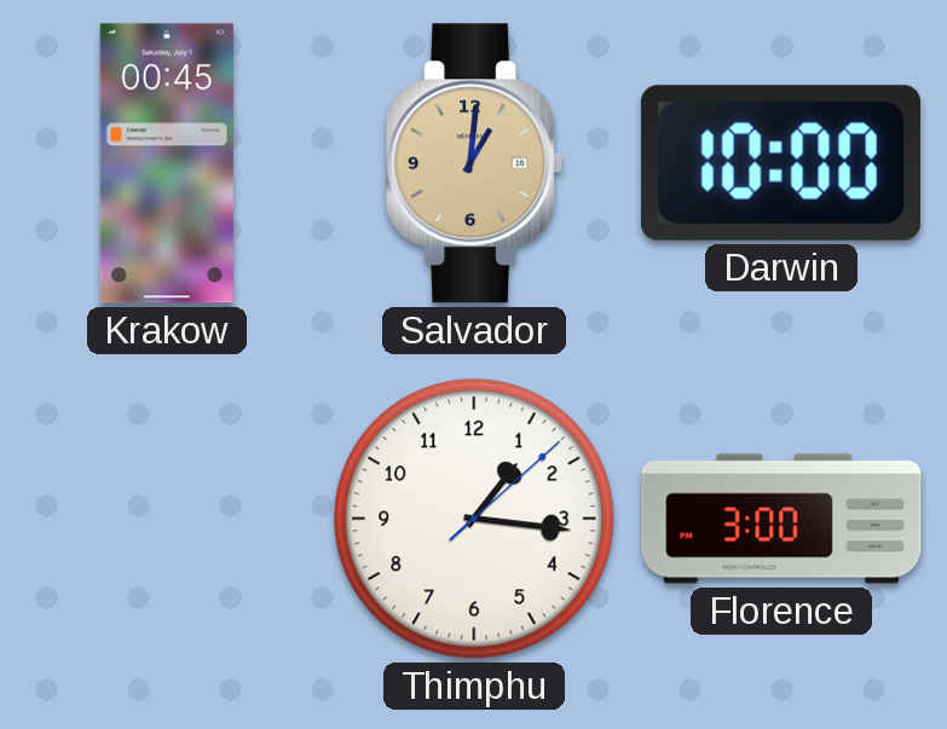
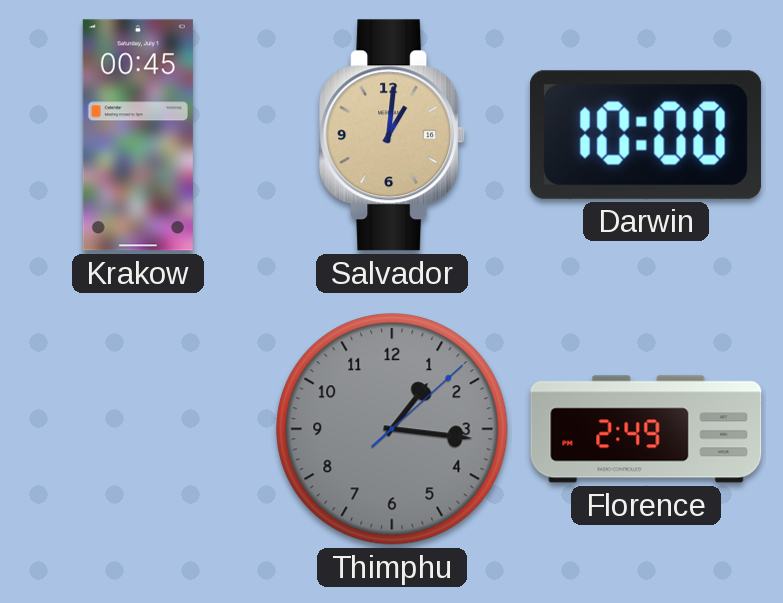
Thimphu dial: white -> grey
Florence: 3:00 -> 2:49
